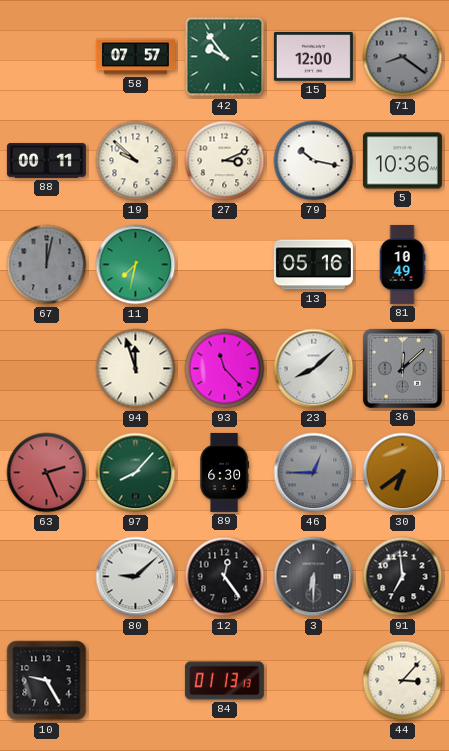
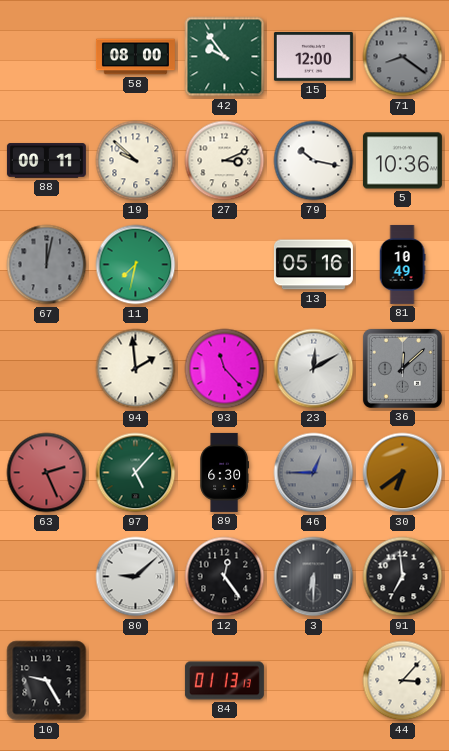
58: 07:57 -> 08:00
94: 11:57 -> 1:59
23: 8:08 -> 12:10
97: 8:07 -> 5:07
